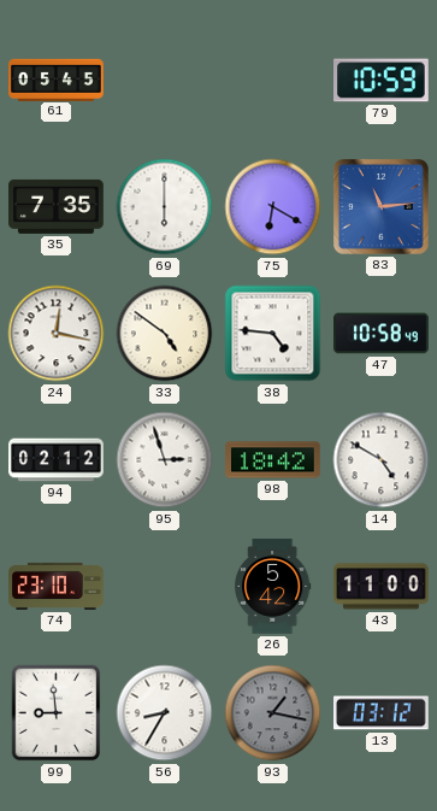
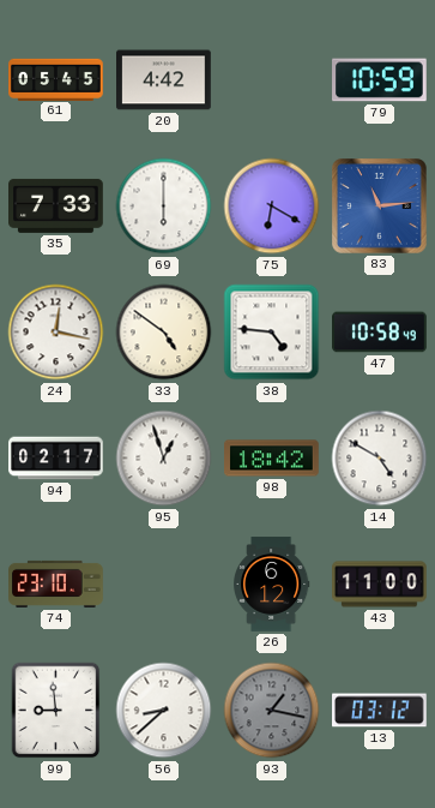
20: none -> 4:42
35: 7:35 -> 7:33
94: 02:12 -> 02:17
95: 2:57 -> 12:57
26: 5:42 -> 6:12
56: 8:35 -> 8:38
